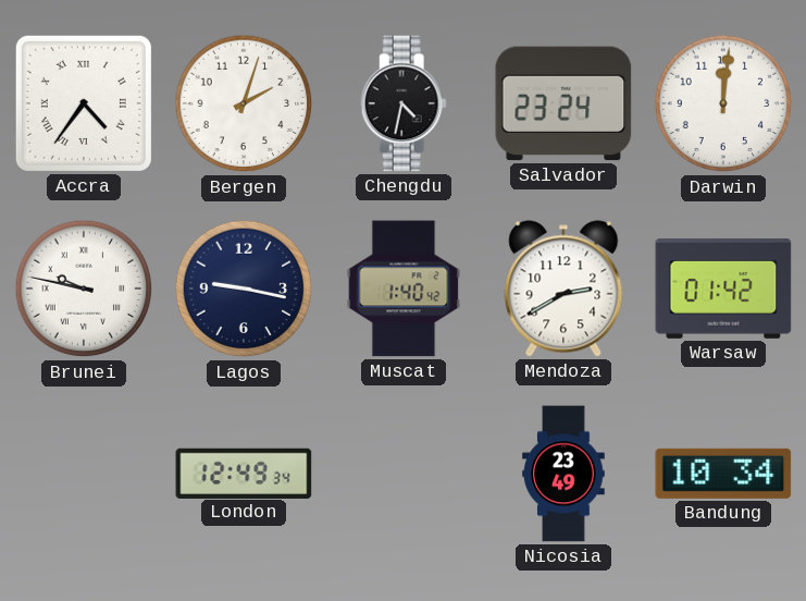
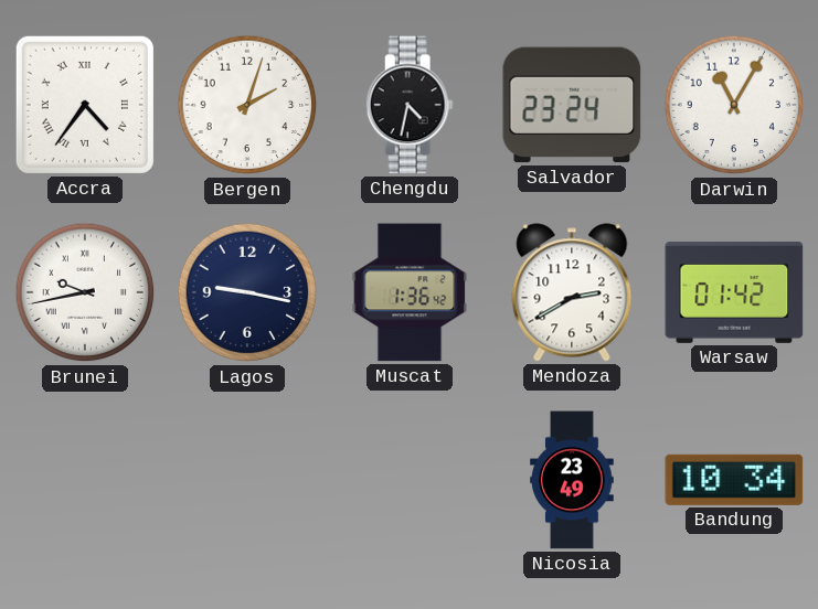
Darwin: 12:01 -> 11:05
Brunei: 9:47 -> 9:43
Muscat: 1:40 -> 1:36
London: 12:49 -> none
